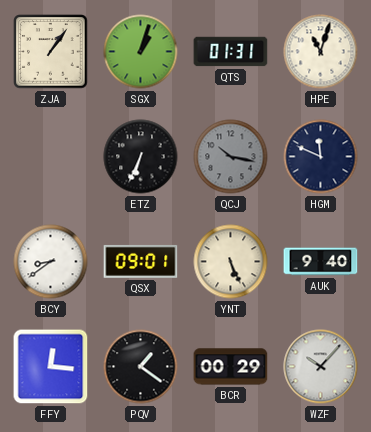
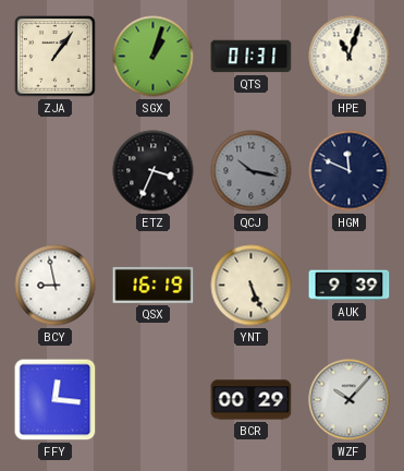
ETZ: 6:34 -> 3:34
BCY: 8:39 -> 8:58
QSX: 09:01 -> 16:19
AUK: 9:40 -> 9:39
PQV: 1:21 -> none
